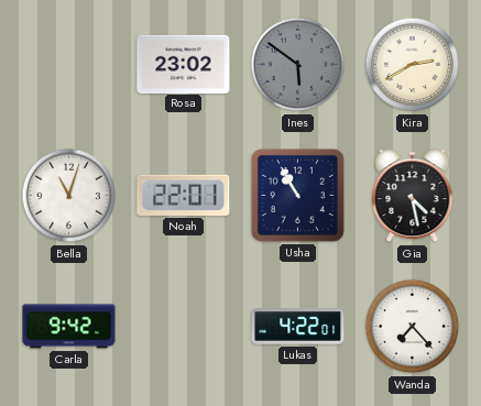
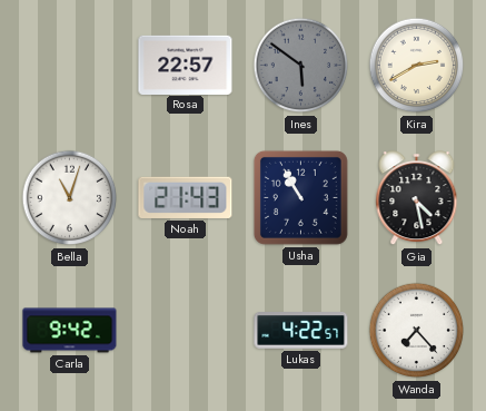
Rosa: 23:02 -> 22:57
Noah: 22:01 -> 21:43
Lukas: 4:22:01 -> 4:22:57
